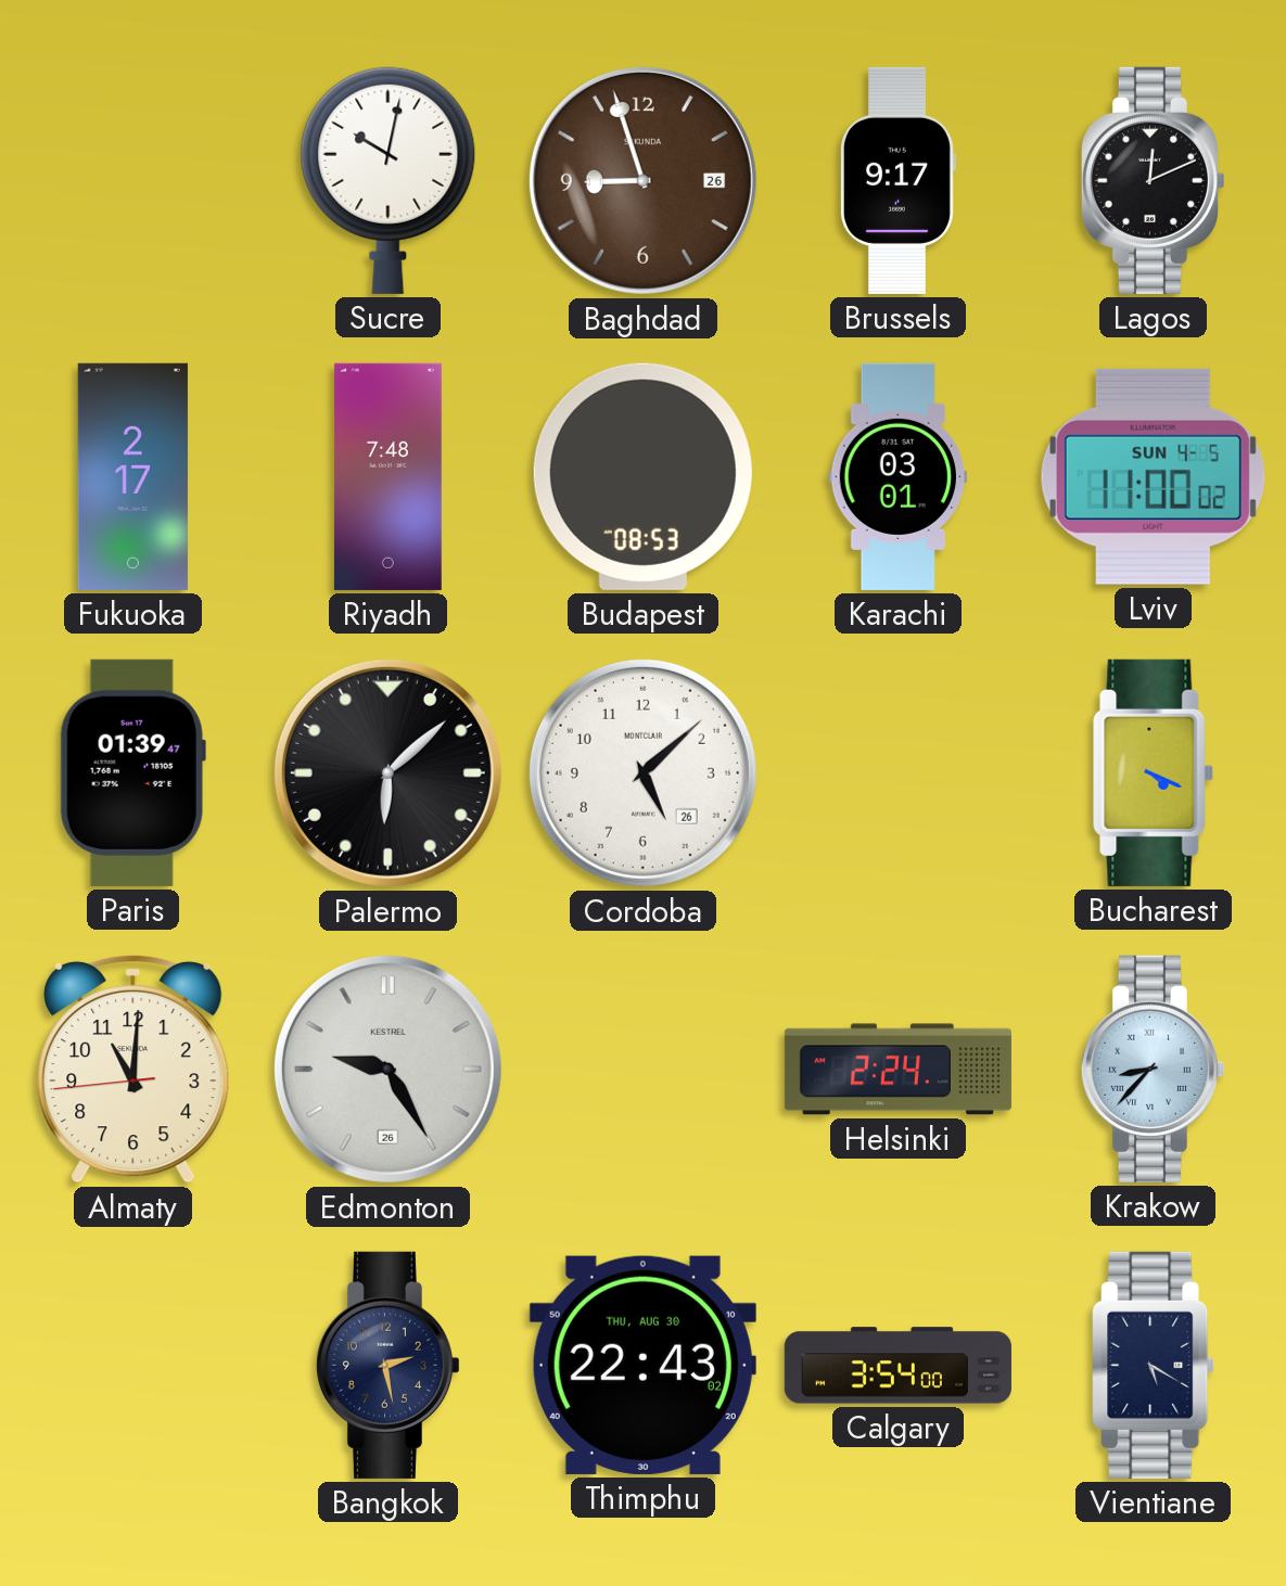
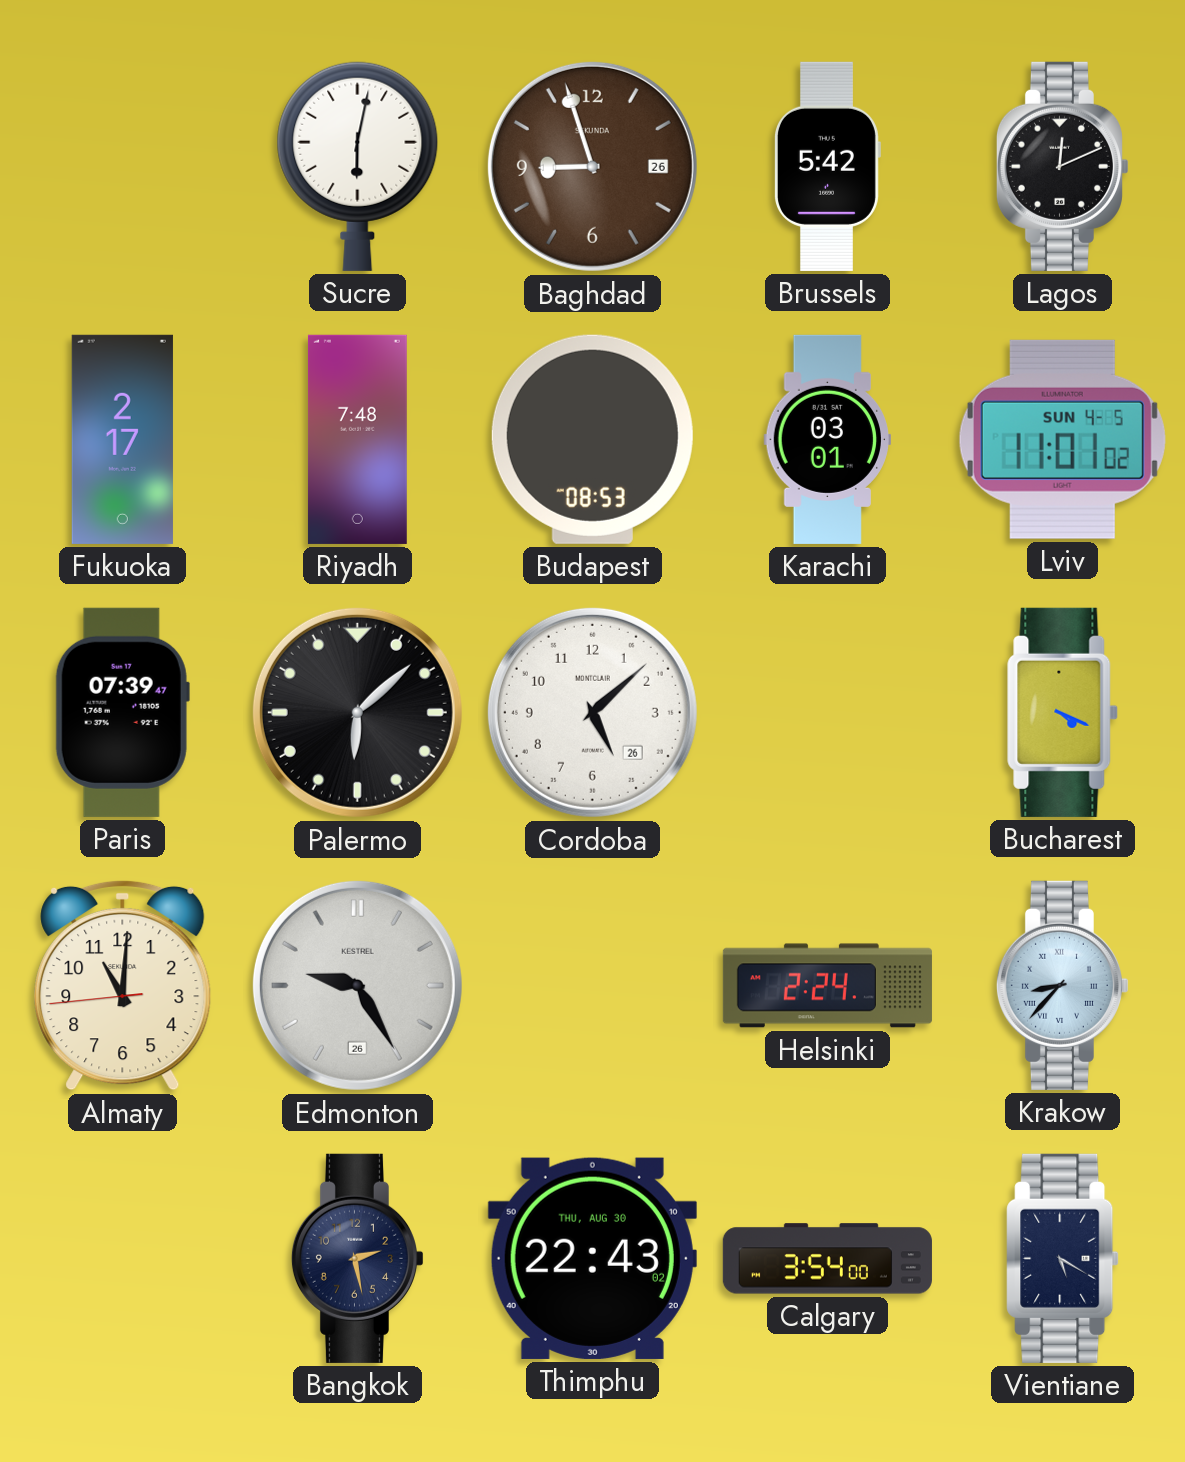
Sucre: 10:02 -> 6:02
Brussels: 9:17 -> 5:42
Lviv: 11:00 -> 11:01
Paris: 01:39 -> 07:39
